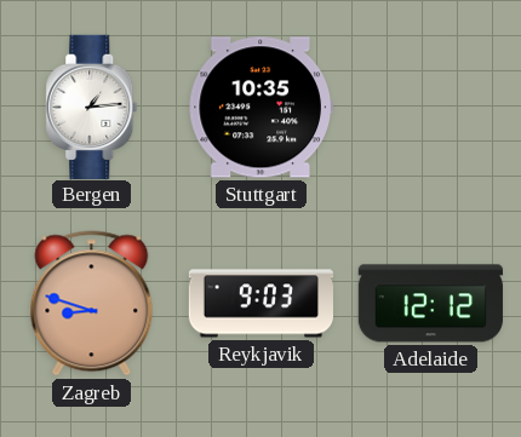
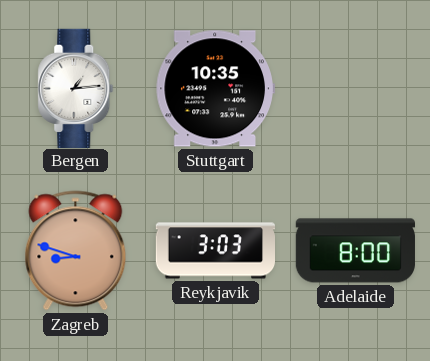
Reykjavik: 9:03 -> 3:03
Adelaide: 12:12 -> 8:00
